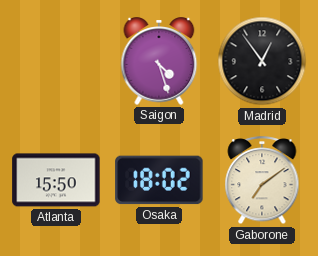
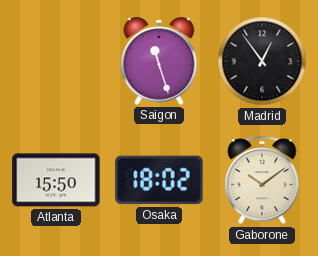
Saigon: 4:27 -> 11:27
Gaborone: 7:09 -> 10:09
